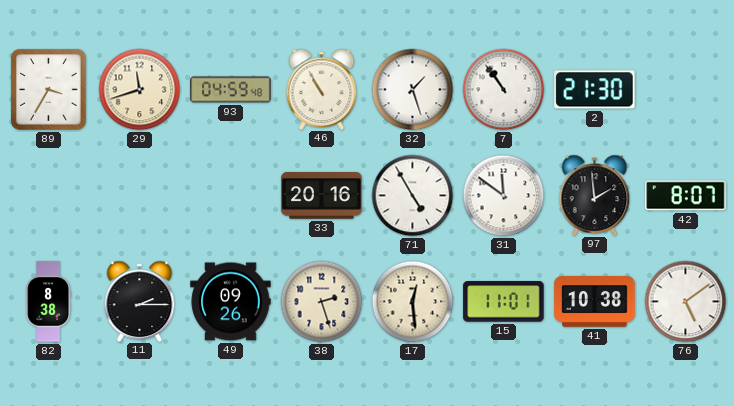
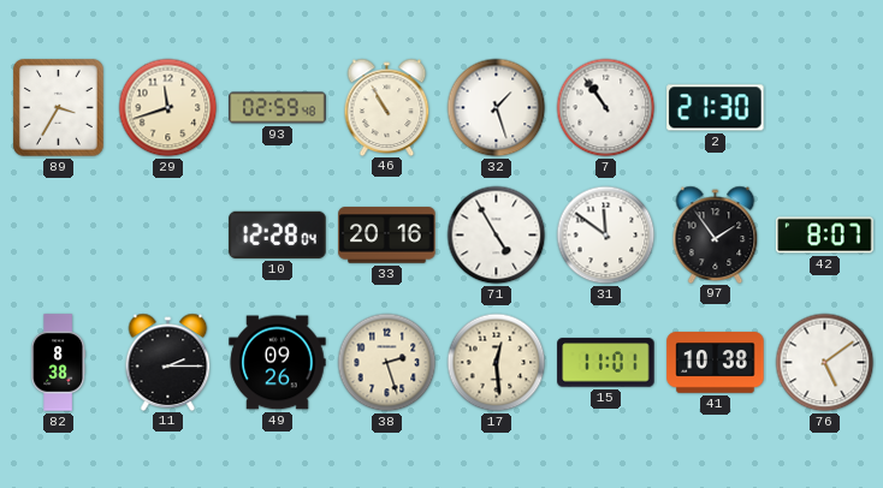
93: 04:59 -> 02:59
10: none -> 12:28
97: 1:59 -> 1:54
